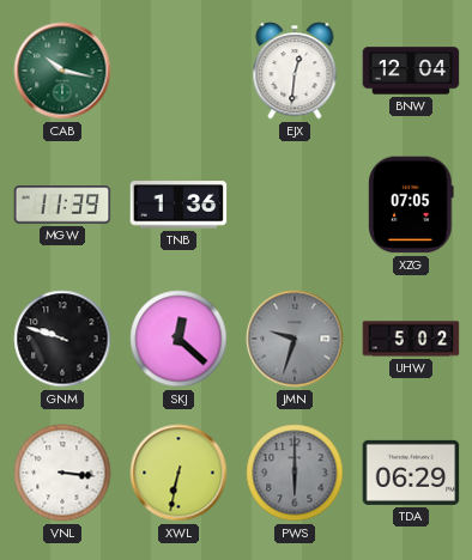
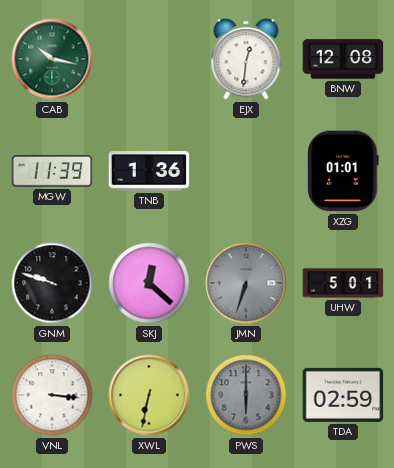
BNW: 12:04 -> 12:08
XZG: 07:05 -> 01:01
JMN: 9:33 -> 6:33
UHW: 5:02 -> 5:01
TDA: 06:29 -> 02:59
